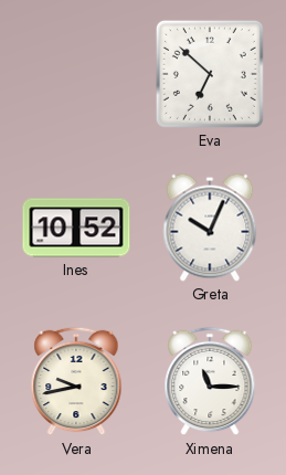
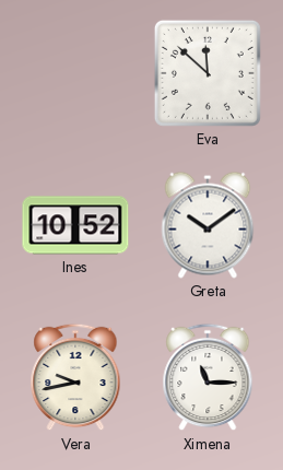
Eva: 6:52 -> 11:52
Greta: 10:04 -> 10:09
